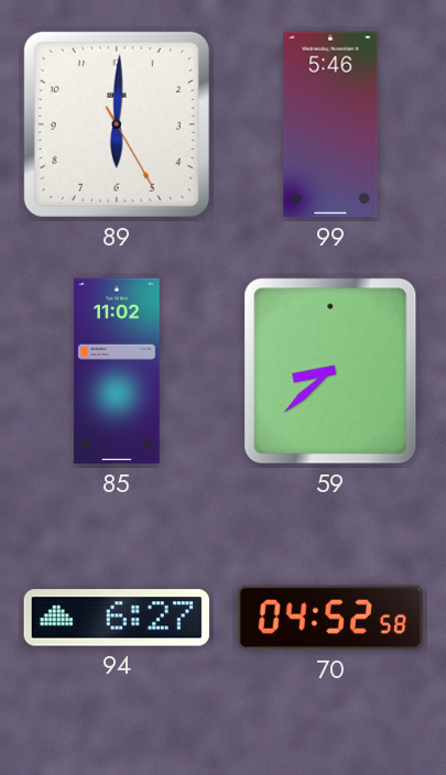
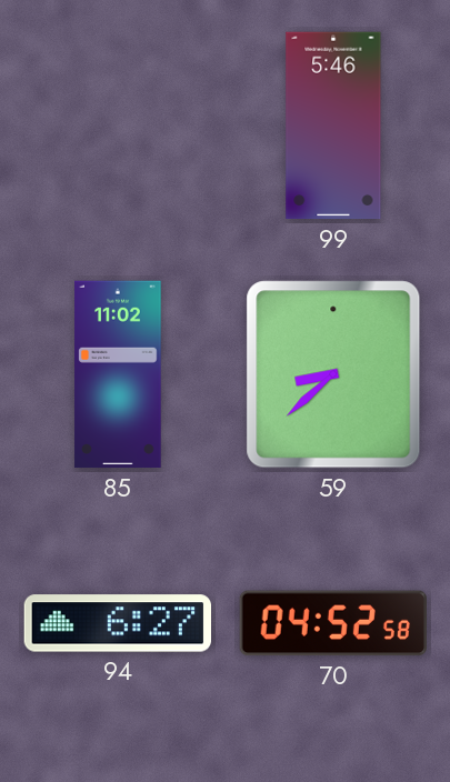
89: 6:00 -> none
